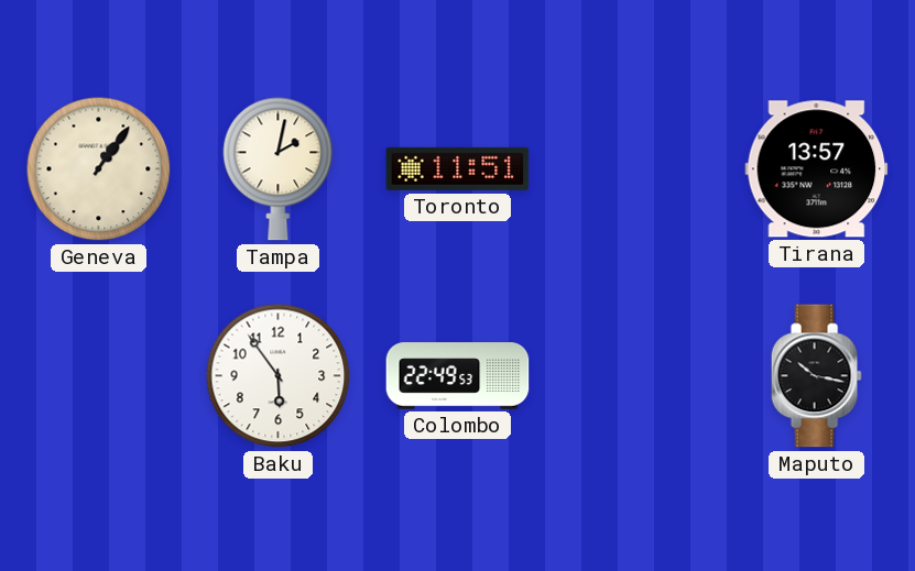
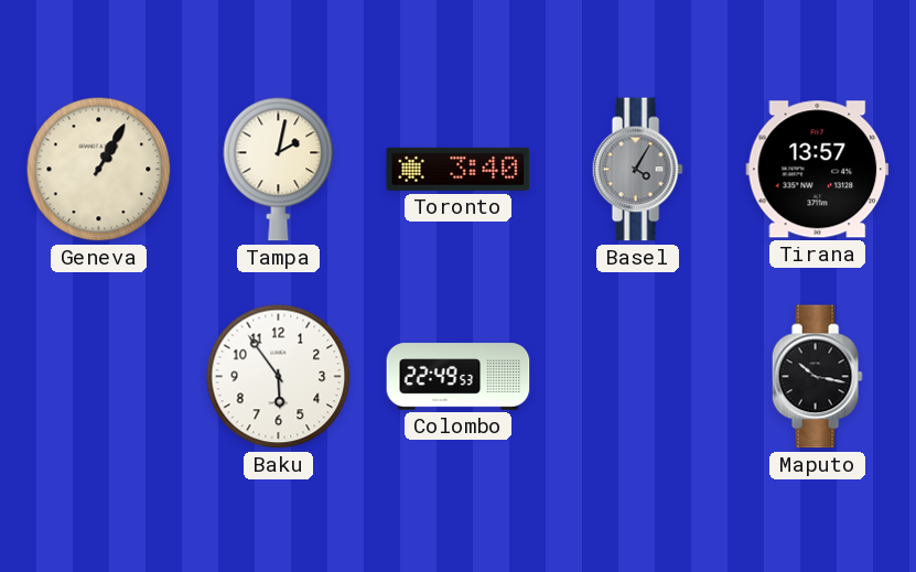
Geneva: 1:06 -> 1:05
Toronto: 11:51 -> 3:40
Basel: none -> 4:05
